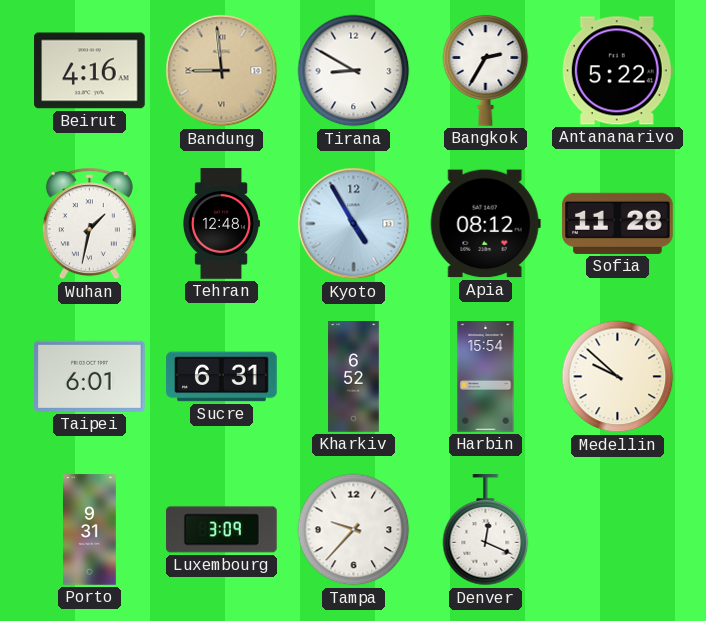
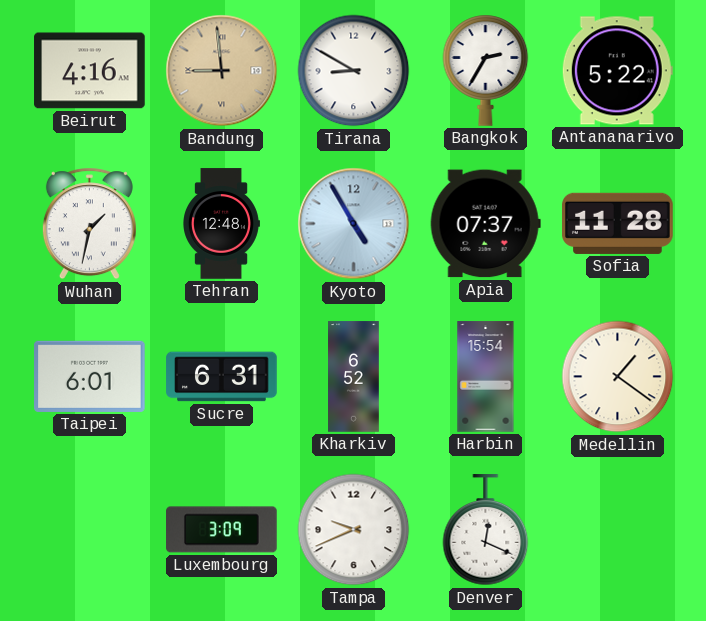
Apia: 08:12 -> 07:37
Medellin: 9:52 -> 1:21
Porto: 9:31 -> none
Tampa: 9:37 -> 9:41
